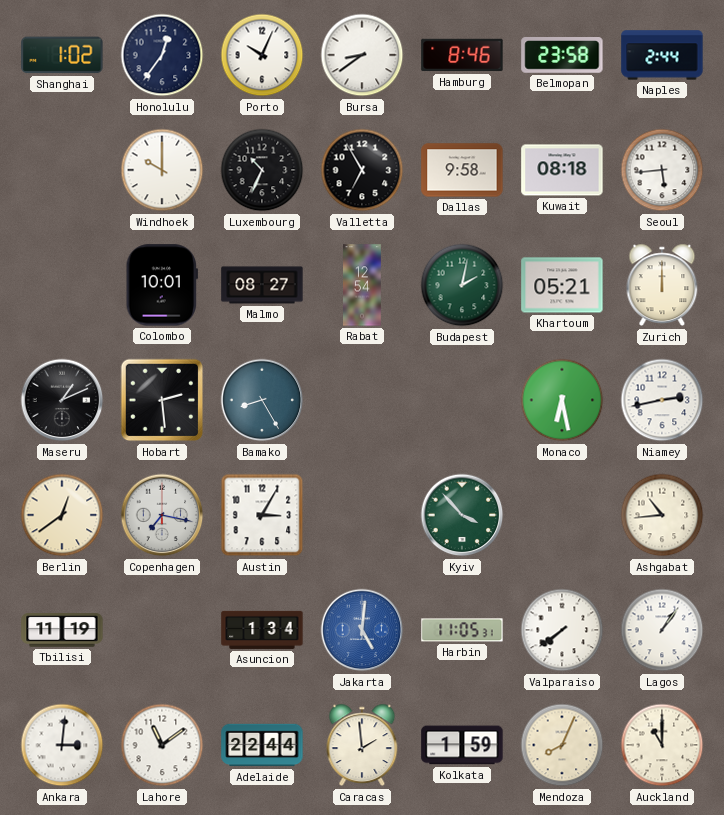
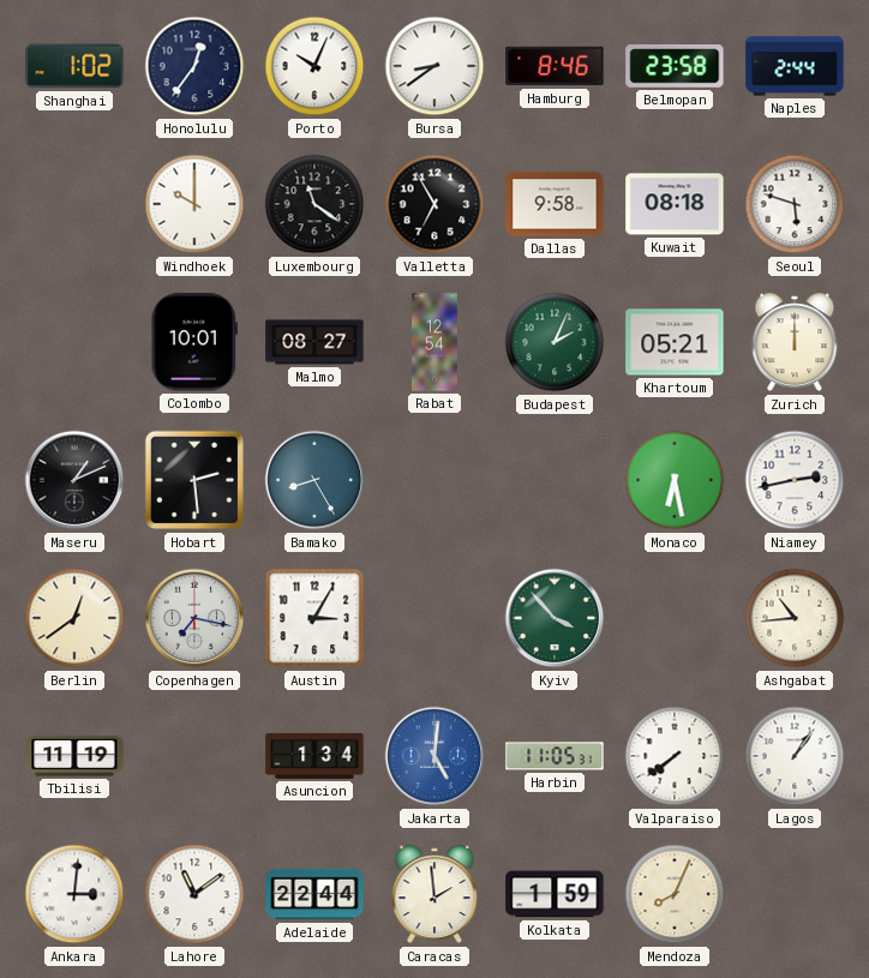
Luxembourg: 10:34 -> 11:21
Seoul: 5:44 -> 5:48
Budapest: 2:02 -> 2:04
Auckland: 11:00 -> none
